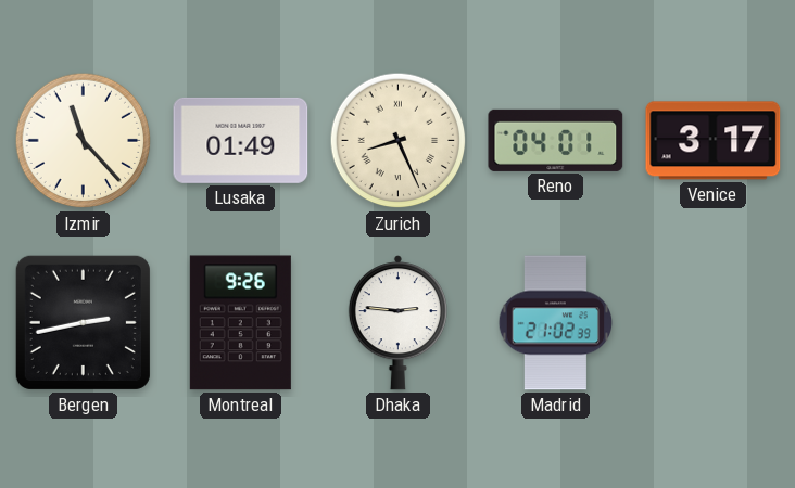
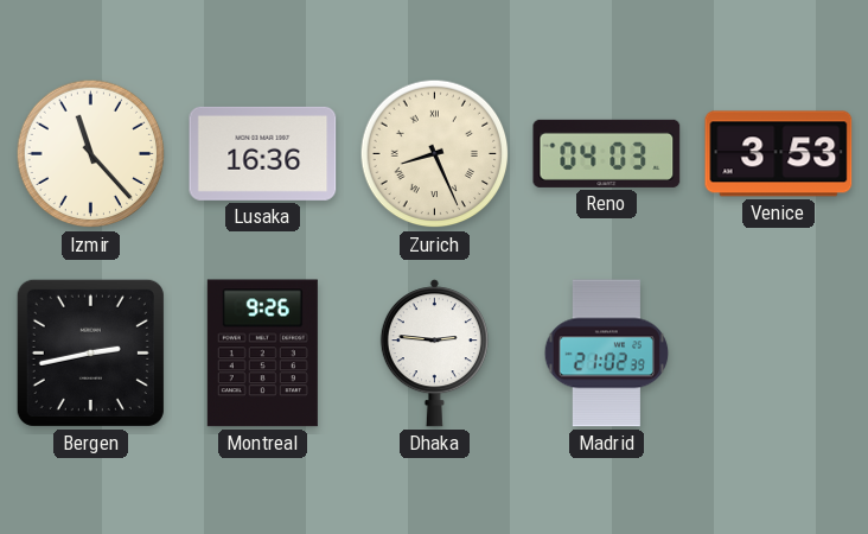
Lusaka: 01:49 -> 16:36
Reno: 04:01 -> 04:03
Venice: 3:17 -> 3:53
